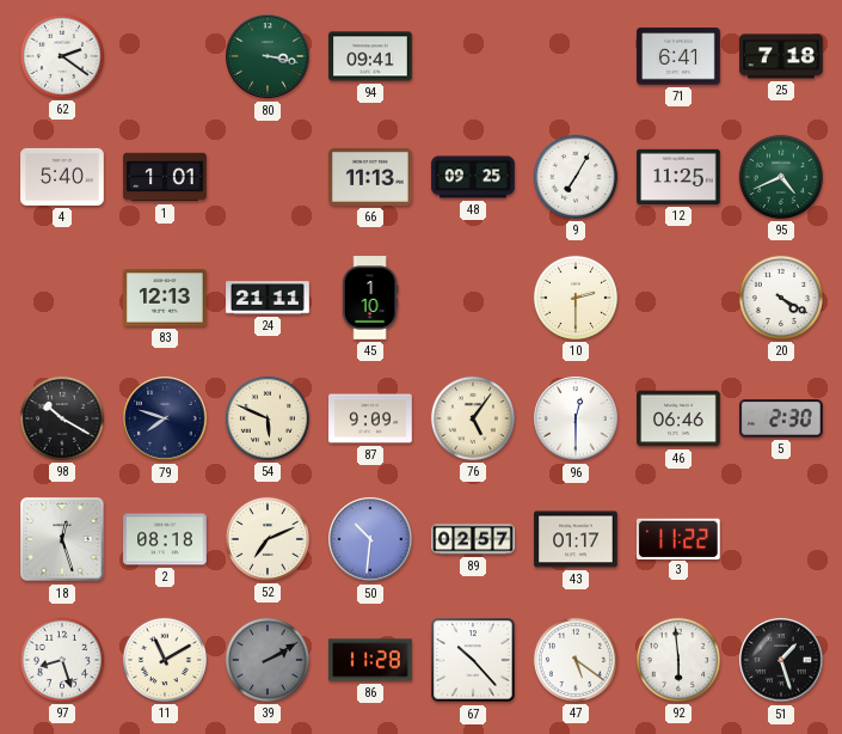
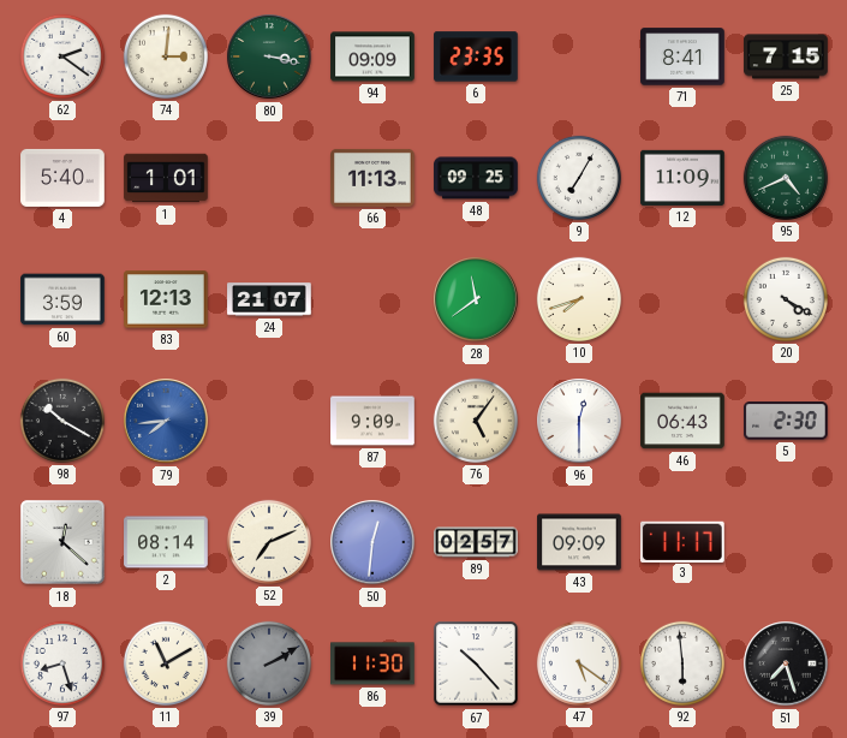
74: none -> 3:01
94: 09:41 -> 09:09
6: none -> 23:35
71: 6:41 -> 8:41
25: 7:18 -> 7:15
12: 11:25 -> 11:09
60: none -> 3:59
24: 21:11 -> 21:07
45: 1:10 -> none
28: none -> 11:39
10: 2:30 -> 7:42
79: 7:48 -> 7:44
79 dial: navy -> blue
54: 5:49 -> none
46: 06:46 -> 06:43
18: 12:27 -> 12:22
2: 08:18 -> 08:14
50: 10:31 -> 12:31
43: 01:17 -> 09:09
3: 11:22 -> 11:17
86: 11:28 -> 11:30
51: 1:27 -> 7:27
